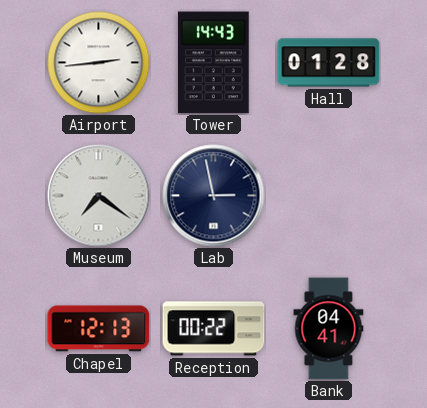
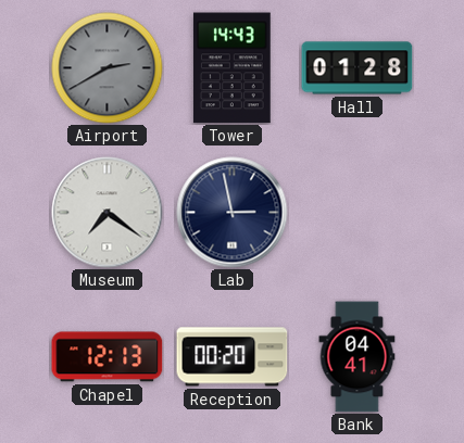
Airport: 2:44 -> 2:40
Airport dial: white -> grey
Reception: 00:22 -> 00:20
